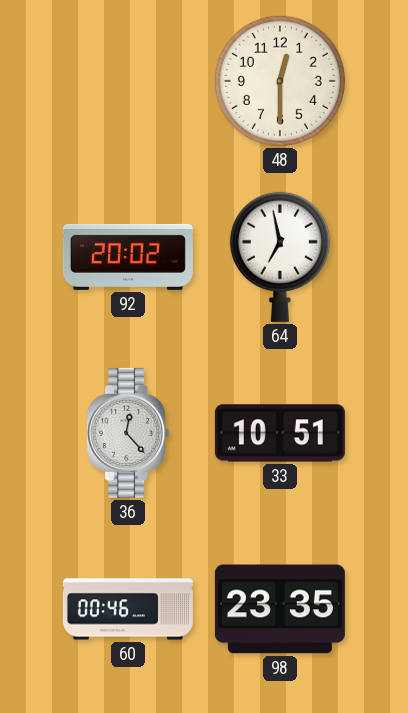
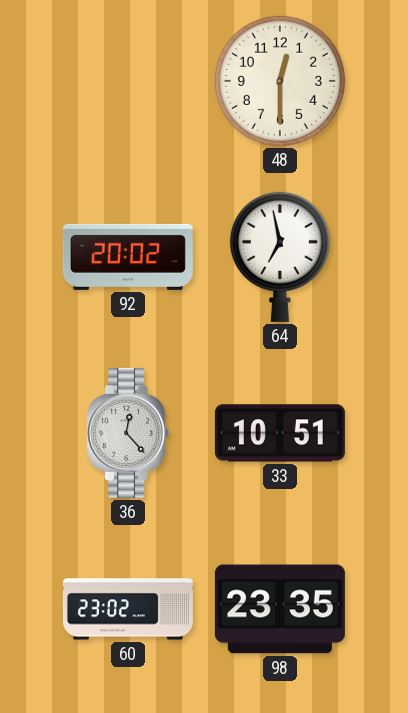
60: 00:46 -> 23:02
